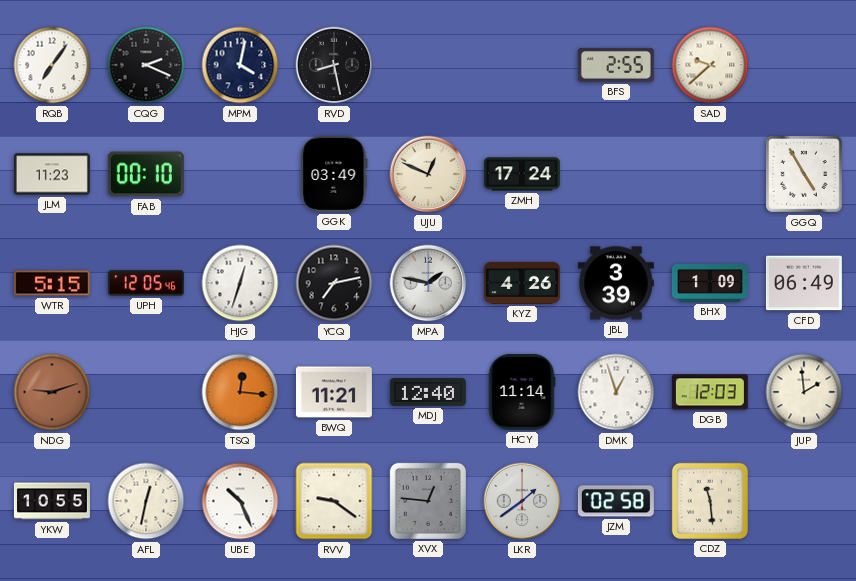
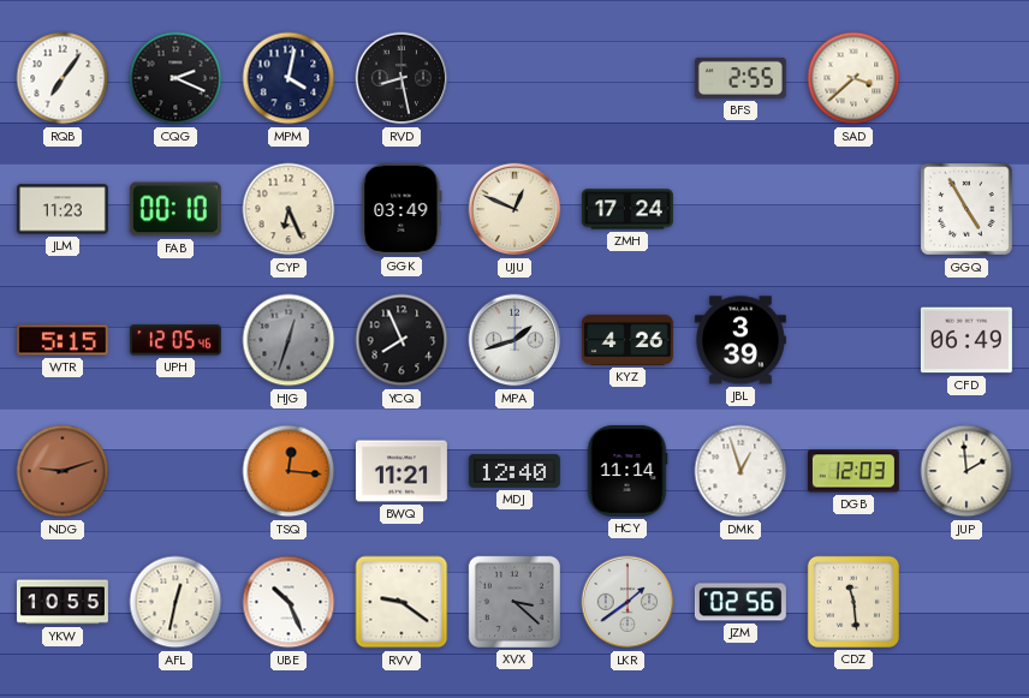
SAD: 9:38 -> 3:38
CYP: none -> 6:26
HJG dial: white -> grey
YCQ: 7:13 -> 7:56
MPA: 1:47 -> 1:42
BHX: 1:09 -> none
XVX: 12:46 -> 3:22
JZM: 02:58 -> 02:56
